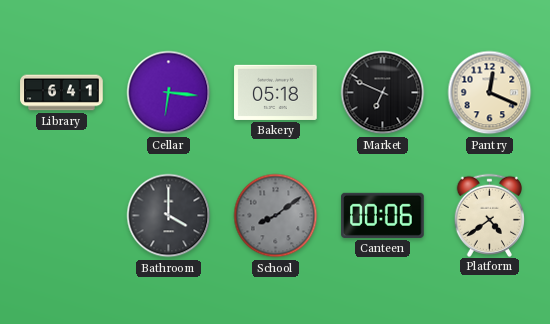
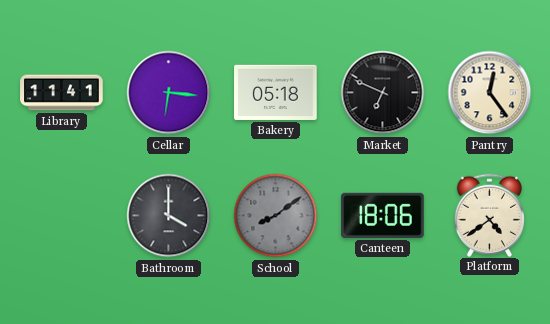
Library: 6:41 -> 11:41
Pantry: 12:19 -> 12:24
Canteen: 00:06 -> 18:06
